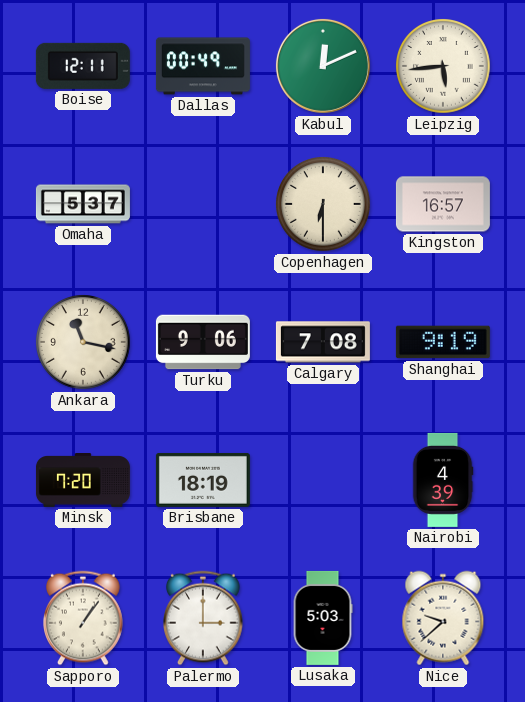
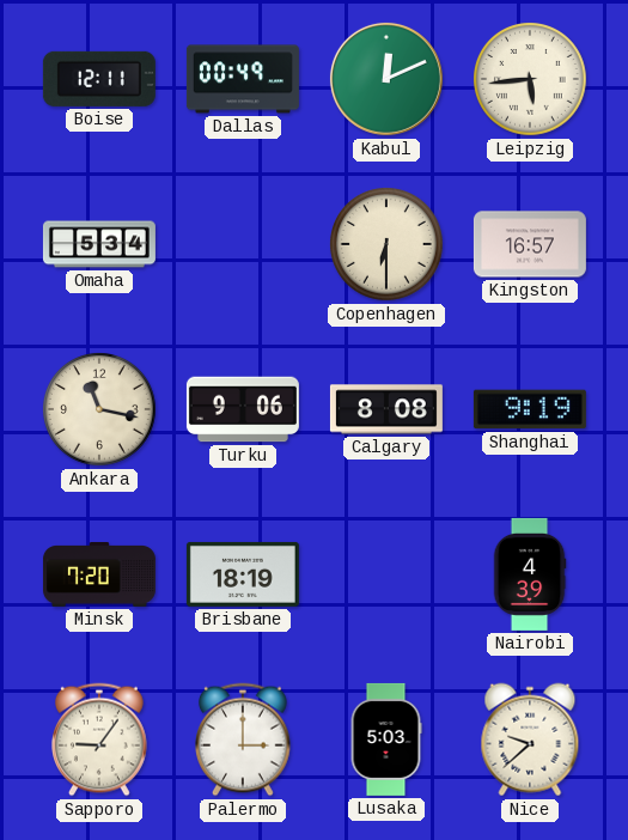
Omaha: 5:37 -> 5:34
Calgary: 7:08 -> 8:08
Sapporo: 1:06 -> 9:06
